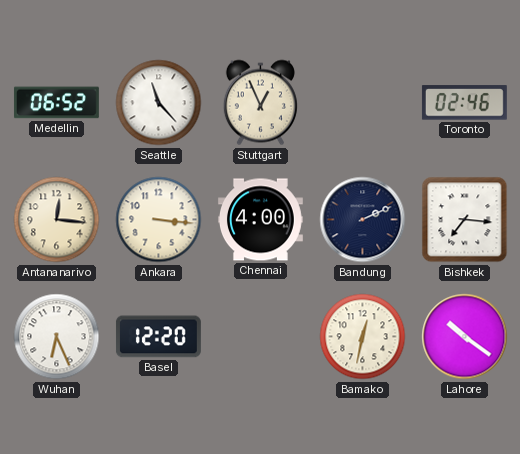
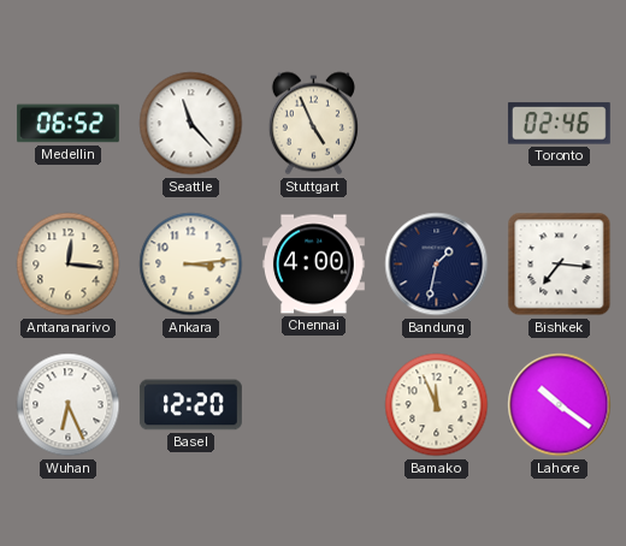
Stuttgart: 12:56 -> 4:56
Ankara: 3:16 -> 3:14
Bandung: 2:11 -> 1:32
Bamako: 12:32 -> 11:56
